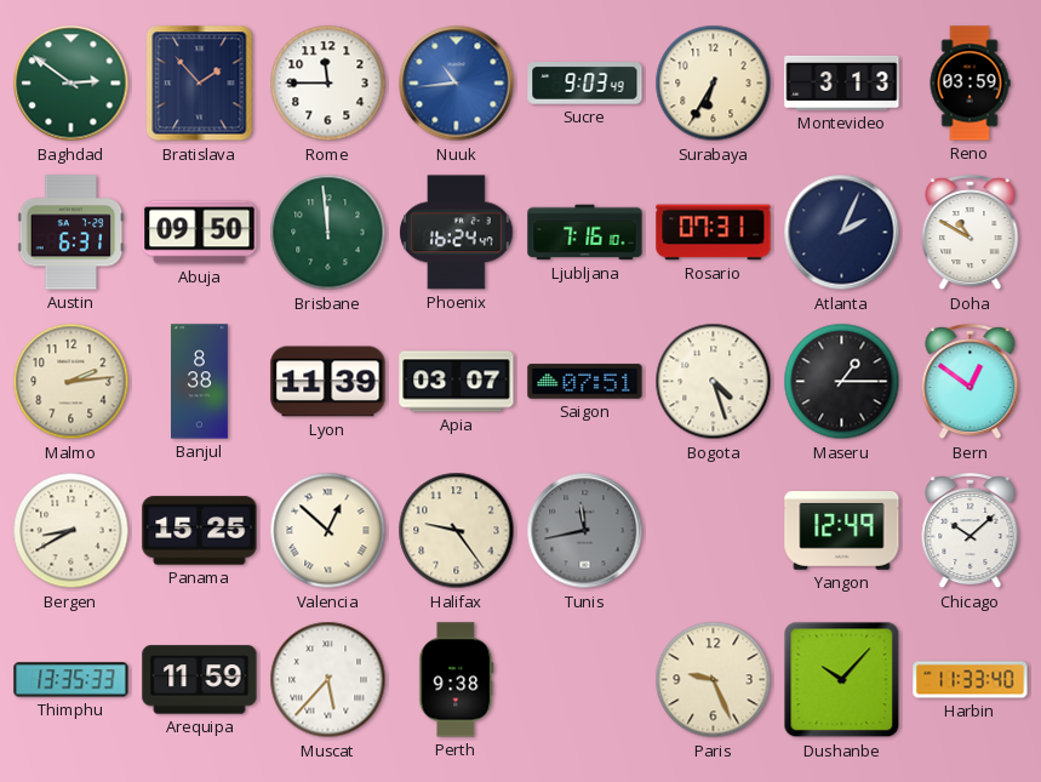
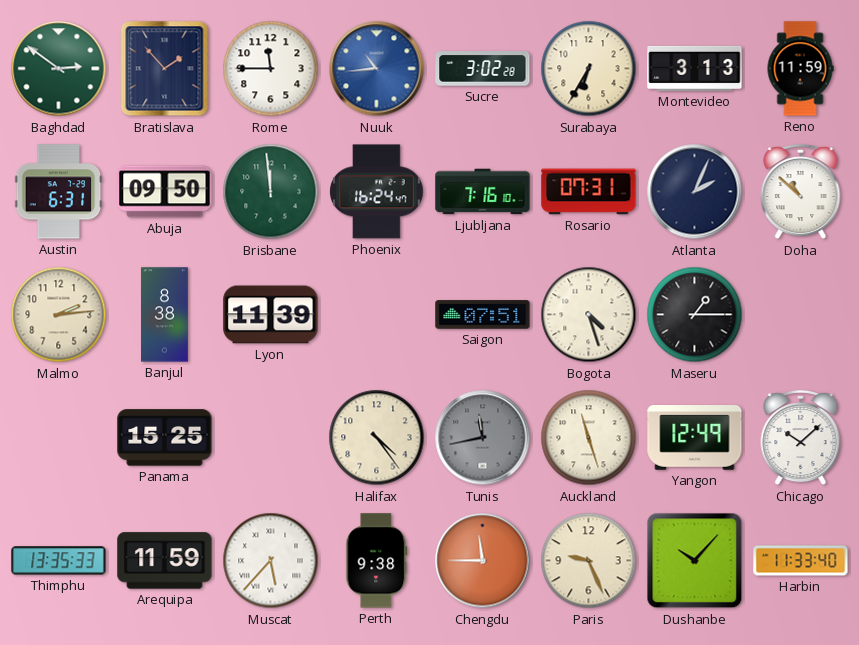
Sucre: 9:03 -> 3:02
Reno: 03:59 -> 11:59
Doha: 10:50 -> 10:52
Apia: 03:07 -> none
Bern: 12:51 -> none
Bergen: 8:40 -> none
Valencia: 12:52 -> none
Halifax: 9:24 -> 4:24
Auckland: none -> 11:27
Chengdu: none -> 11:45
